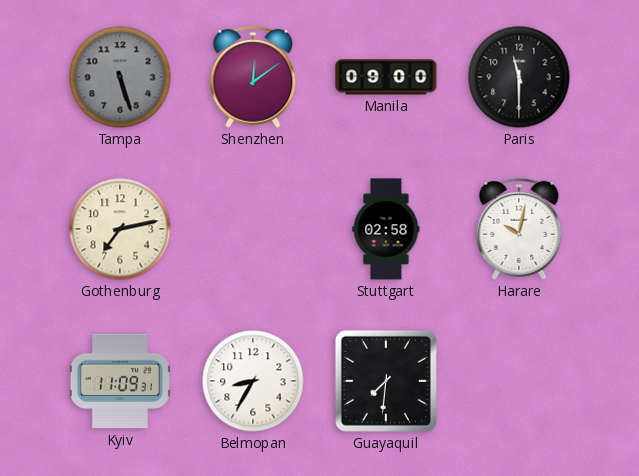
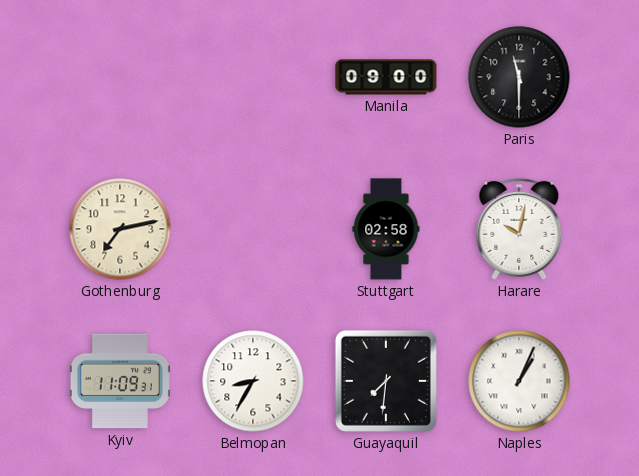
Tampa: 5:27 -> none
Shenzhen: 12:09 -> none
Naples: none -> 1:04
